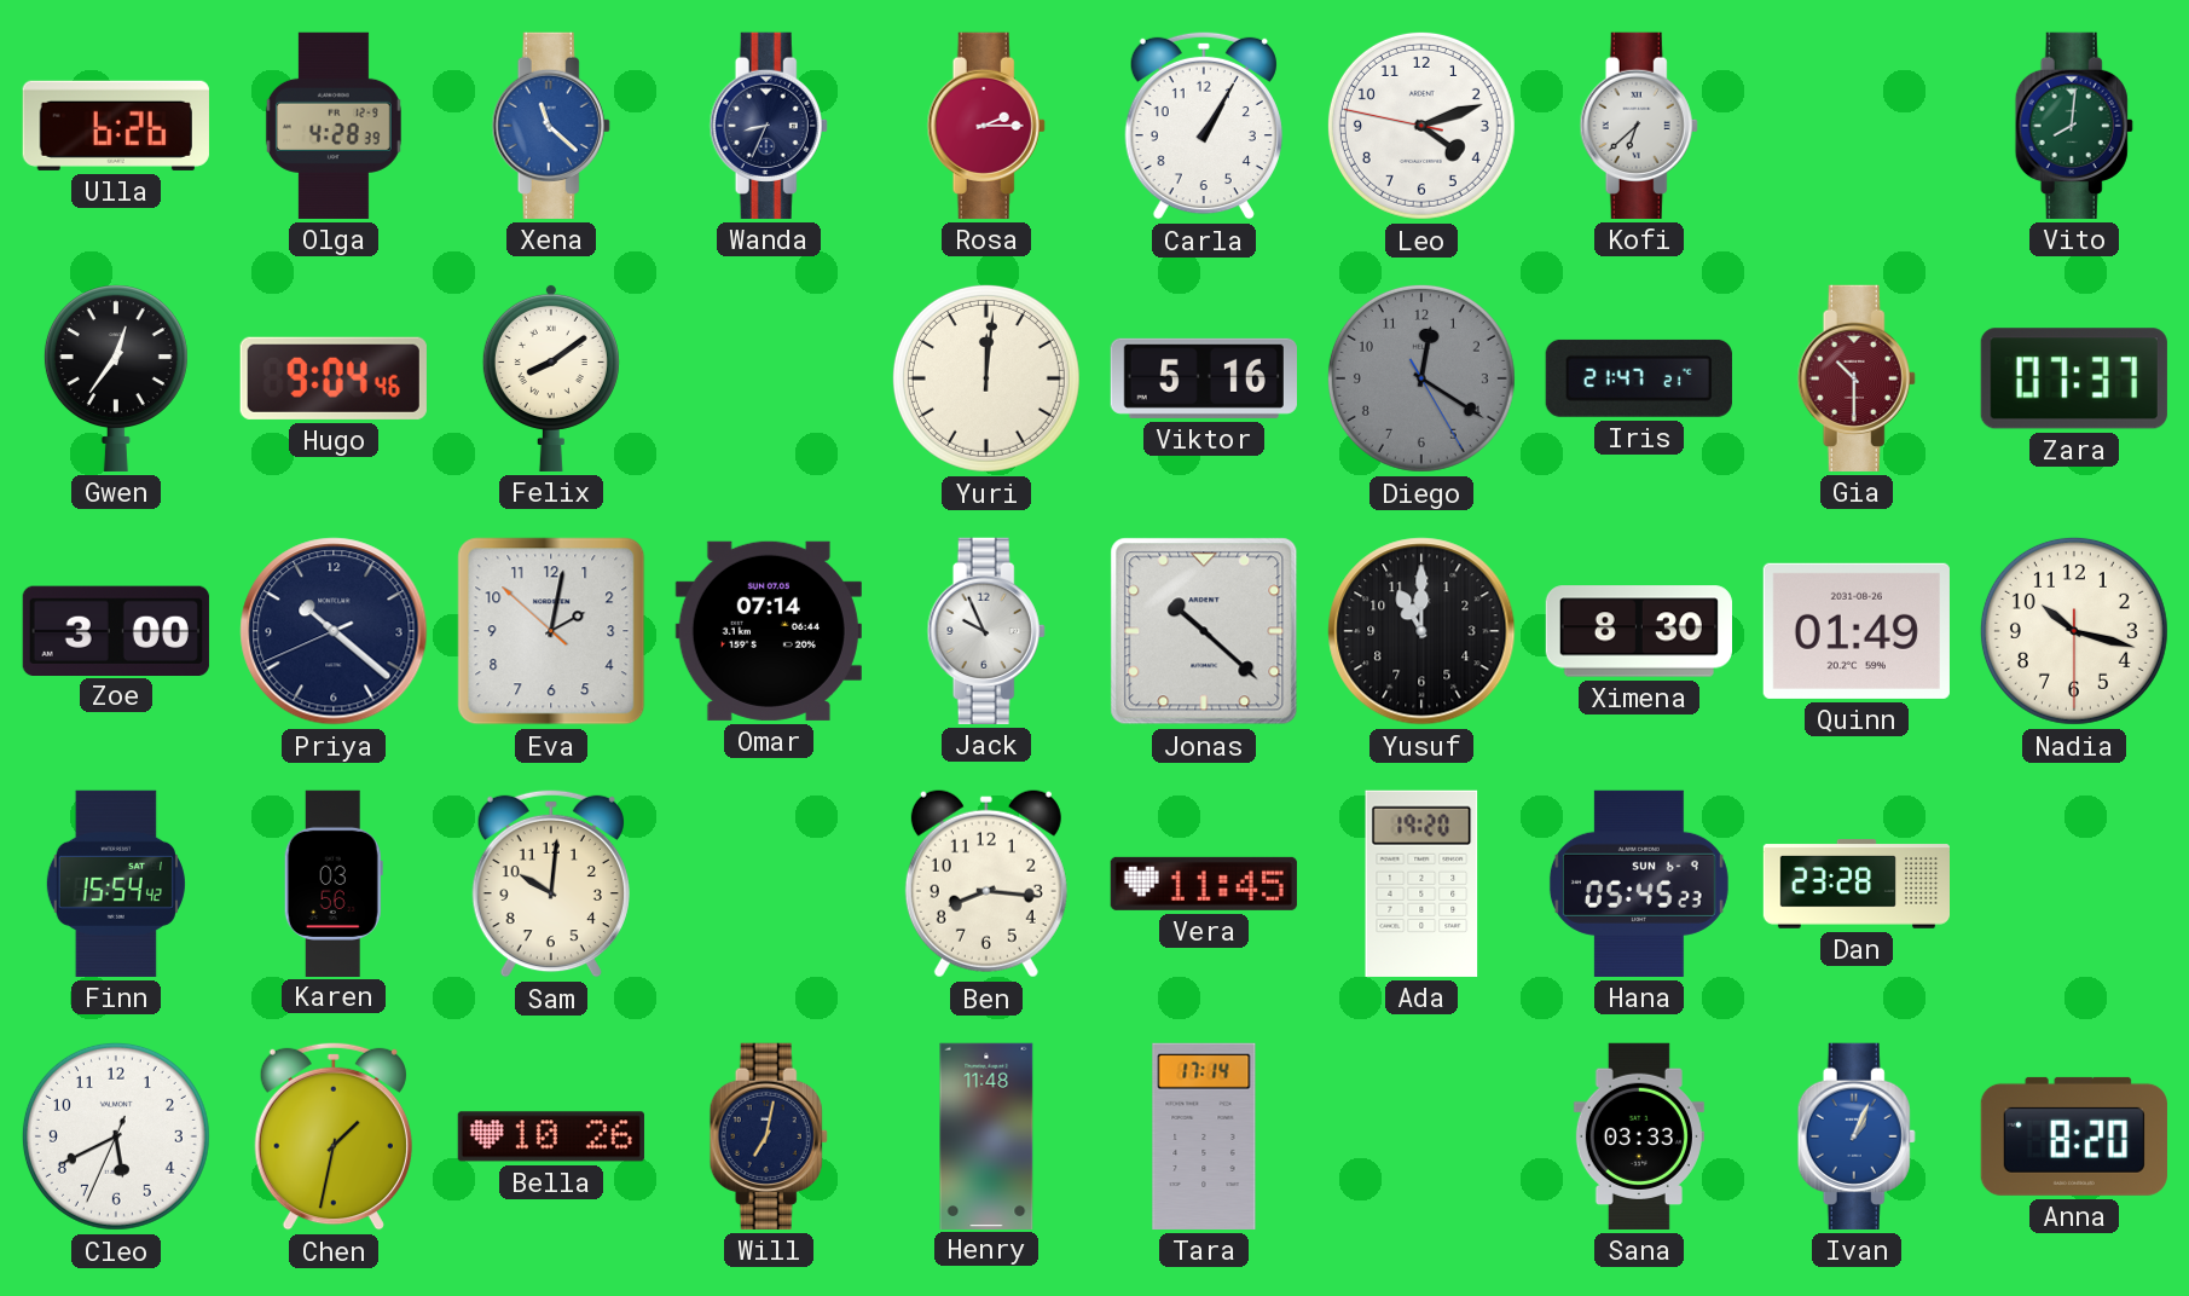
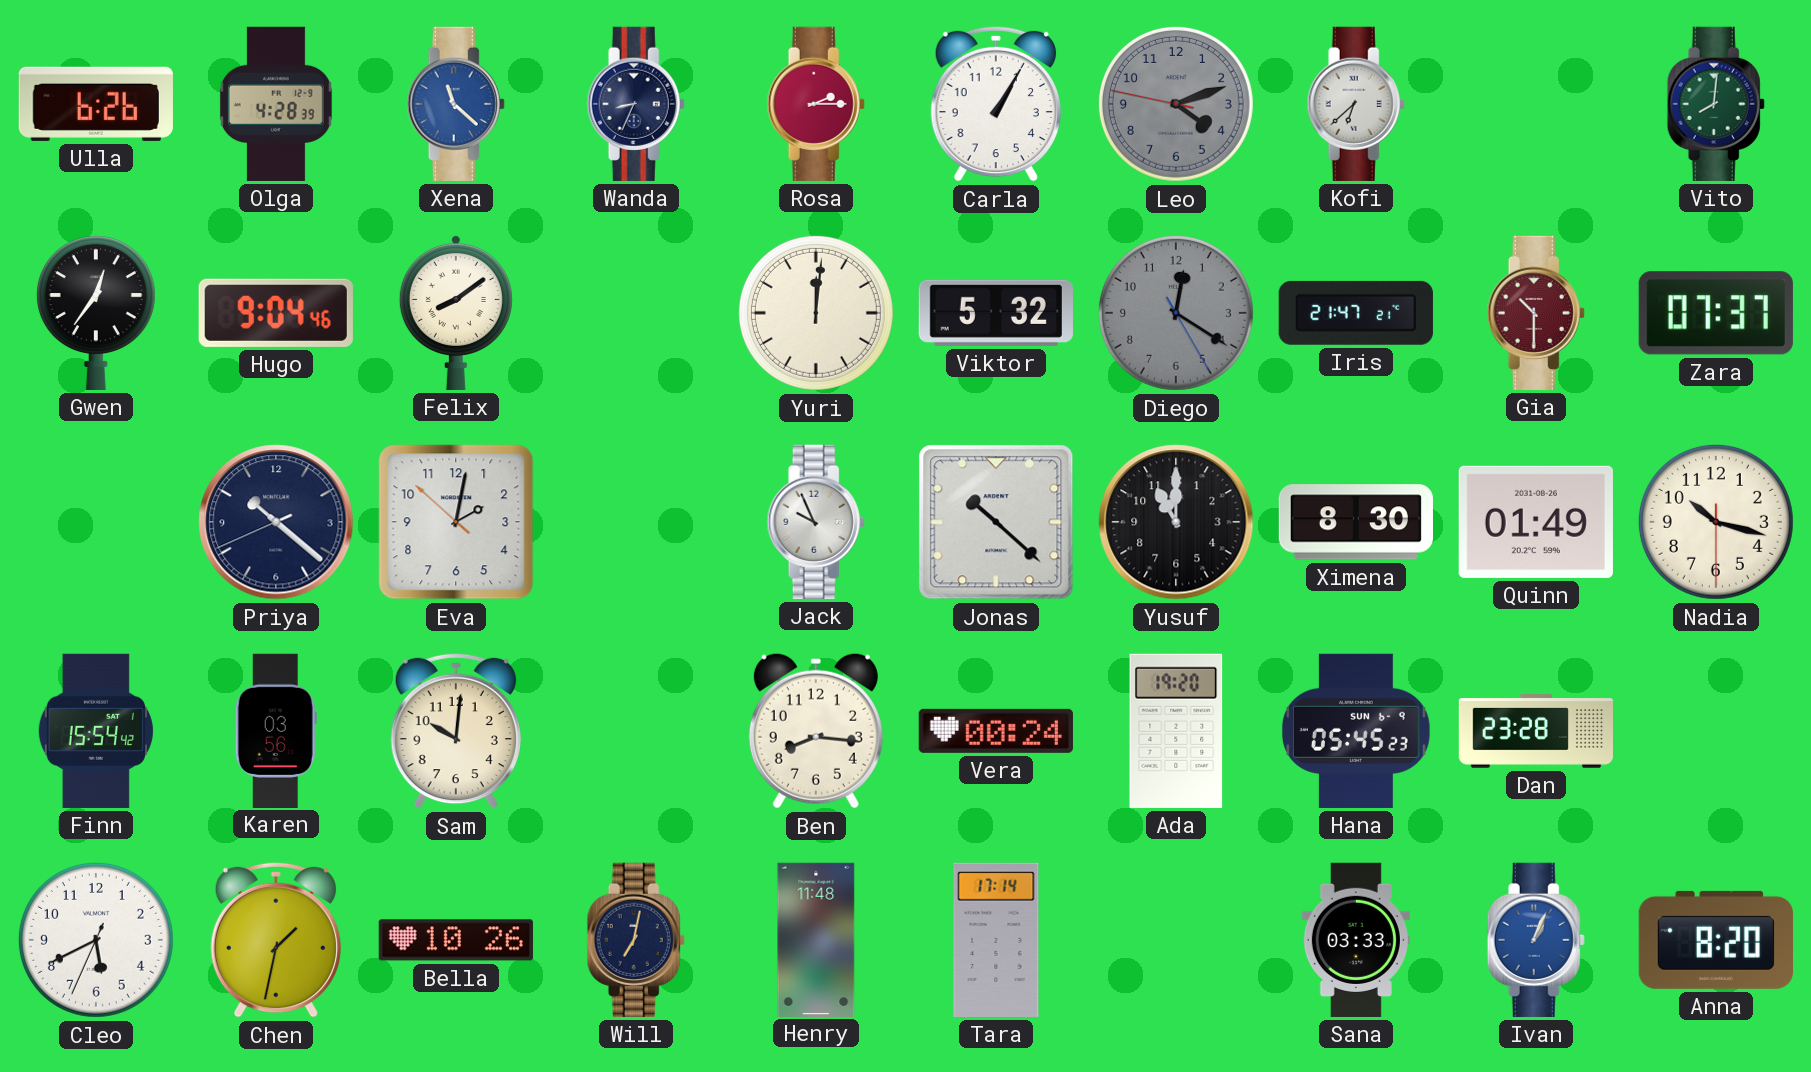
Leo dial: white -> grey
Viktor: 5:16 -> 5:32
Zoe: 3:00 -> none
Omar: 07:14 -> none
Vera: 11:45 -> 00:24
